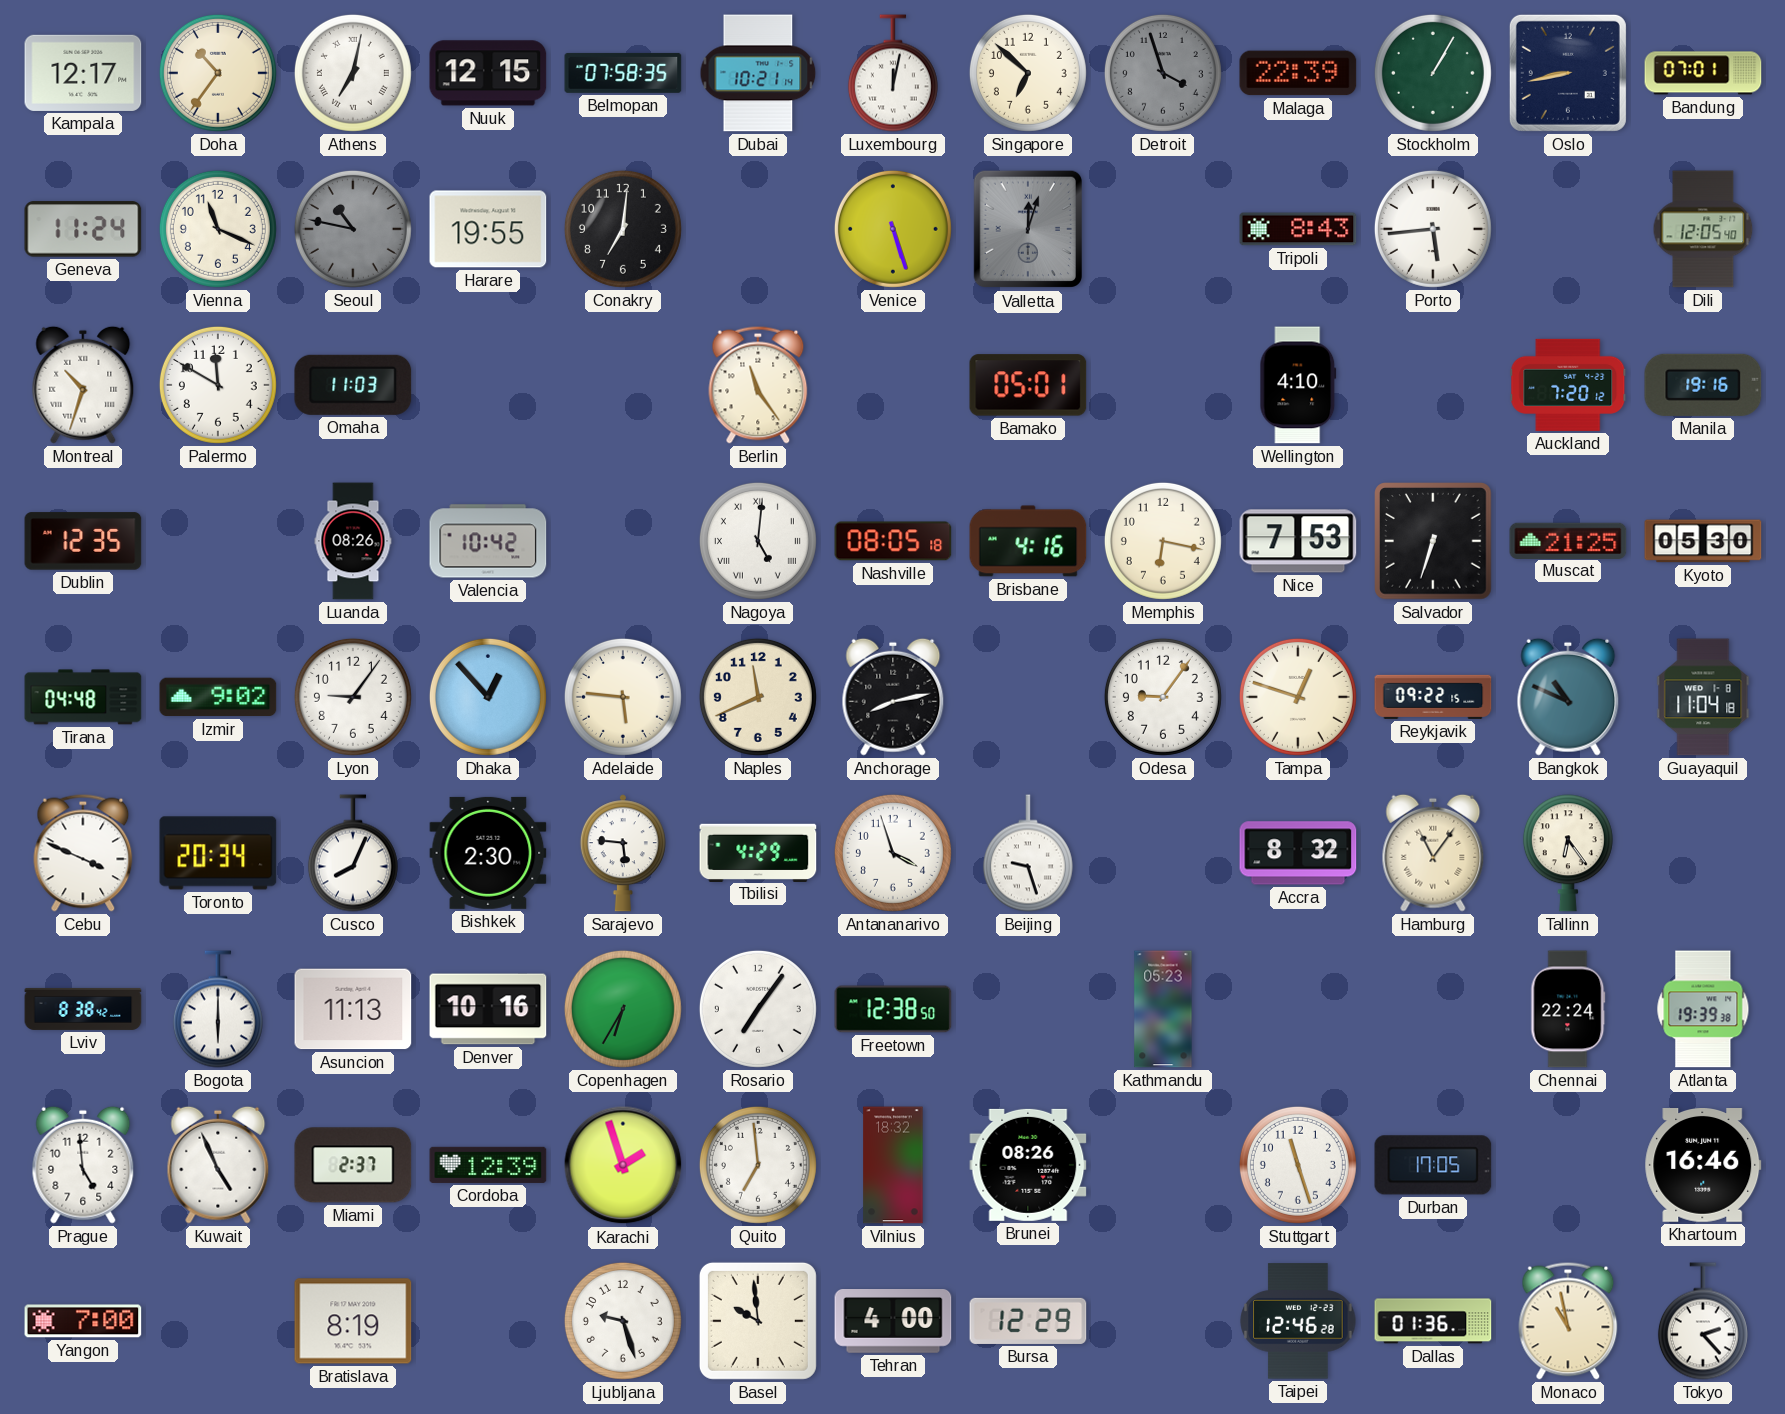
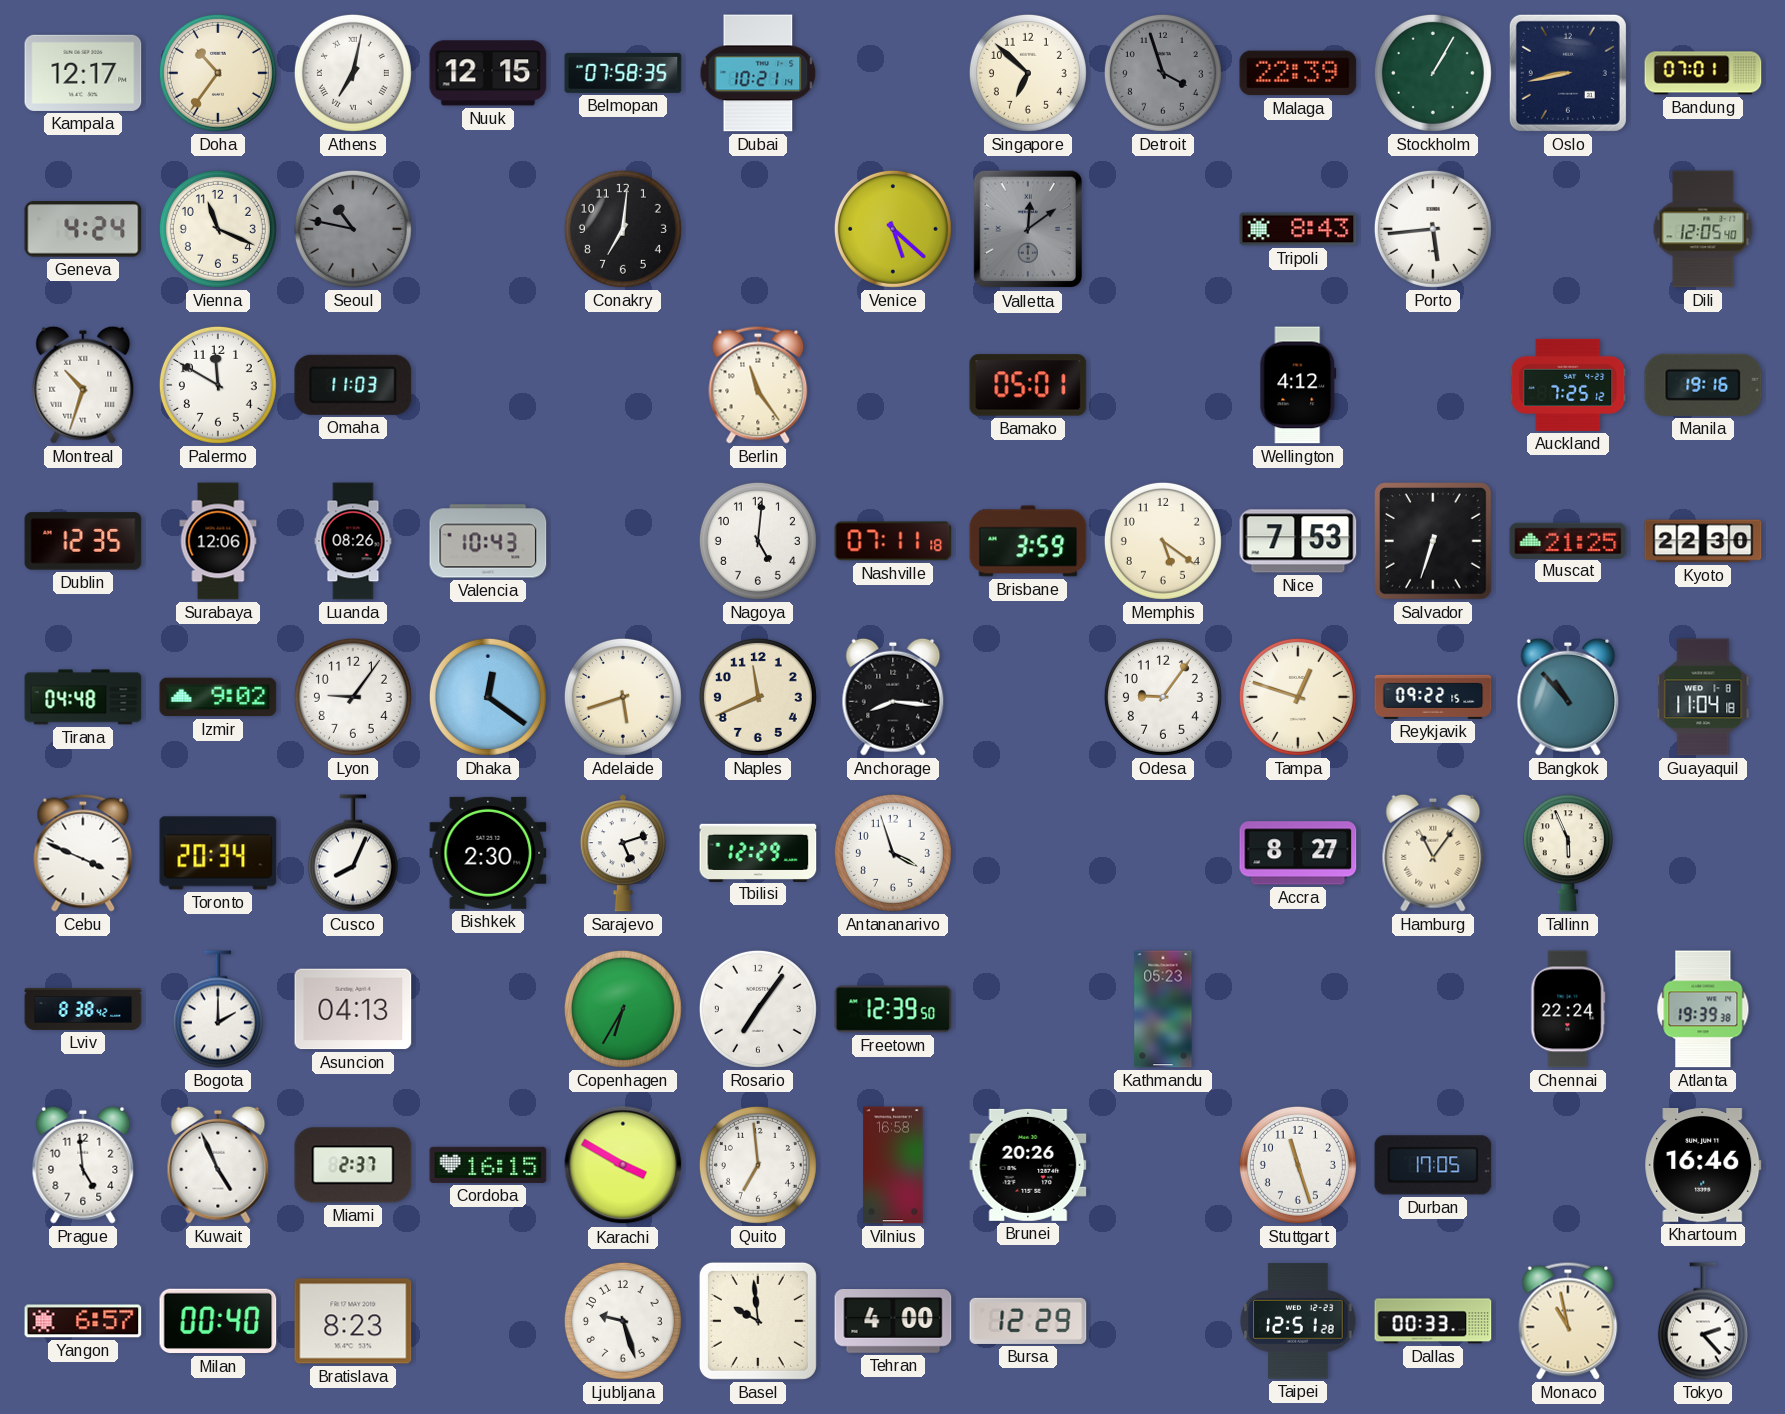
Luxembourg: 12:02 -> none
Geneva: 11:24 -> 4:24
Harare: 19:55 -> none
Venice: 5:27 -> 5:22
Valletta: 12:03 -> 12:09
Wellington: 4:10 -> 4:12
Auckland: 7:20 -> 7:25
Surabaya: none -> 12:06
Valencia: 10:42 -> 10:43
Nagoya numerals: Roman -> Arabic
Nashville: 08:05 -> 07:11
Brisbane: 4:16 -> 3:59
Memphis: 6:17 -> 5:21
Kyoto: 05:30 -> 22:30
Dhaka: 12:53 -> 12:21
Adelaide: 5:46 -> 5:42
Anchorage: 8:13 -> 8:16
Bangkok: 10:49 -> 10:53
Sarajevo: 5:46 -> 5:12
Tbilisi: 4:29 -> 12:29
Beijing: 9:27 -> none
Accra: 8:32 -> 8:27
Tallinn: 6:24 -> 5:56
Bogota: 6:00 -> 2:00
Asuncion: 11:13 -> 04:13
Denver: 10:16 -> none
Freetown: 12:38 -> 12:39
Cordoba: 12:39 -> 16:15
Karachi: 1:57 -> 3:50
Vilnius: 18:32 -> 16:58
Brunei: 08:26 -> 20:26
Yangon: 7:00 -> 6:57
Milan: none -> 00:40
Bratislava: 8:19 -> 8:23
Taipei: 12:46 -> 12:51
Dallas: 01:36 -> 00:33
